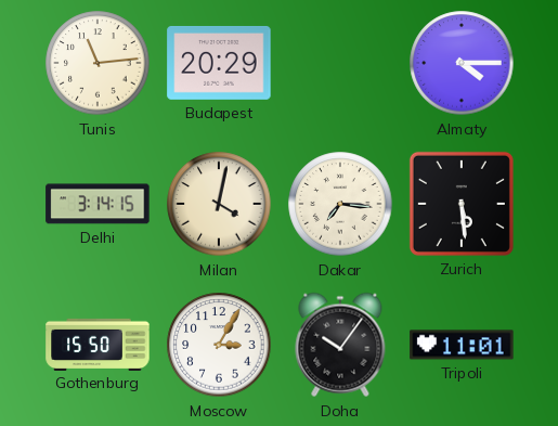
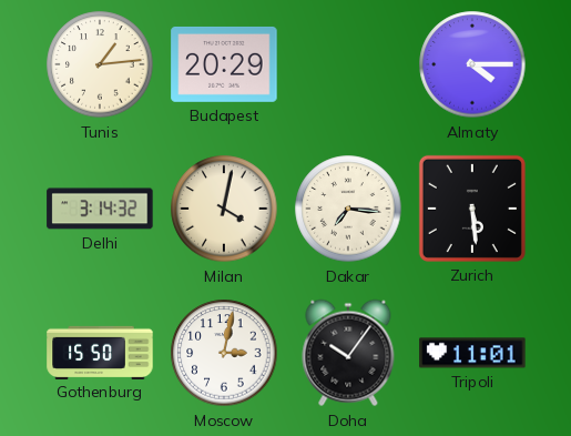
Tunis: 11:14 -> 1:14
Delhi: 3:14:15 -> 3:14:32
Moscow: 3:05 -> 3:02
